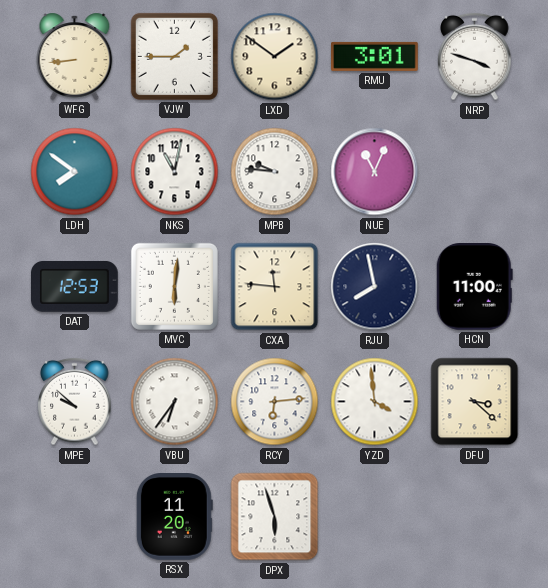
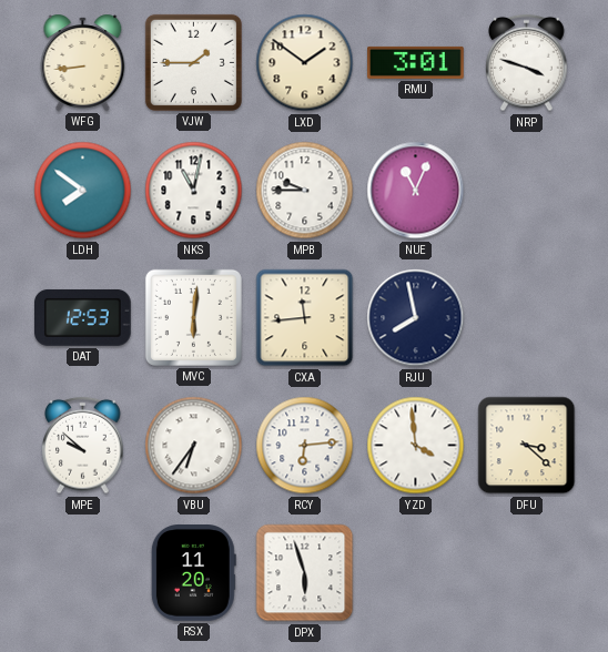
MPB: 9:46 -> 9:45
CXA: 11:46 -> 11:44
HCN: 11:00 -> none
